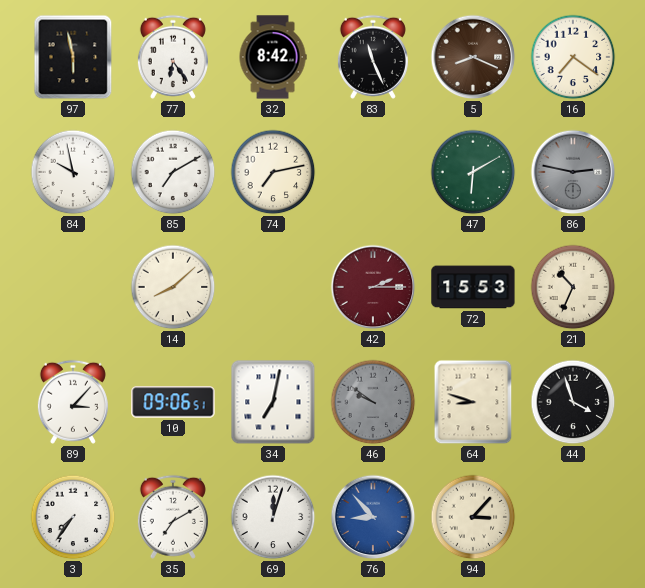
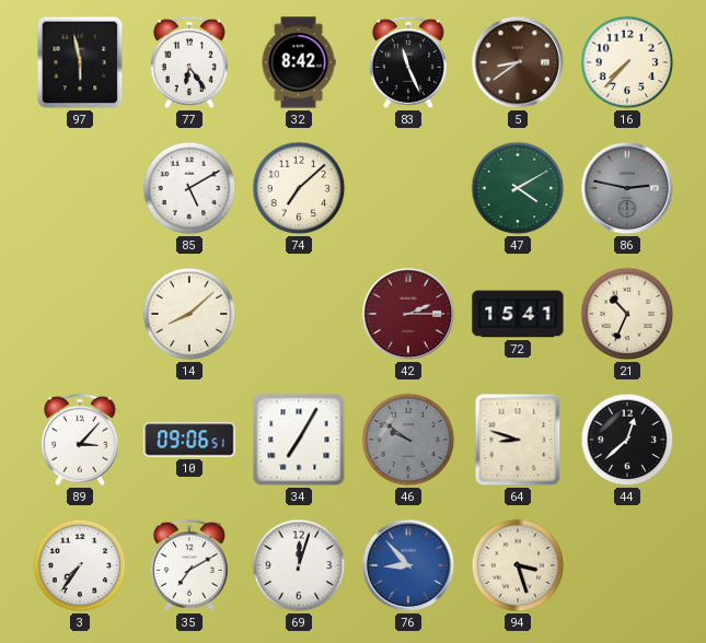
5: 8:19 -> 8:39
16: 7:21 -> 7:37
84: 9:58 -> none
85: 7:10 -> 5:10
74: 7:13 -> 7:08
47: 6:10 -> 4:10
72: 15:53 -> 15:41
34: 7:02 -> 7:05
44: 3:57 -> 12:38
94: 3:07 -> 3:27
